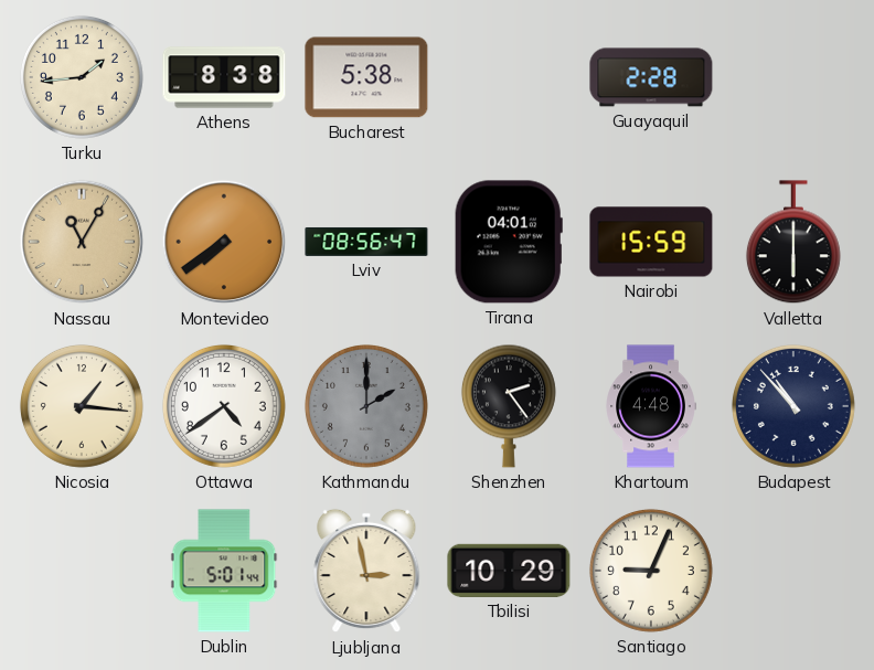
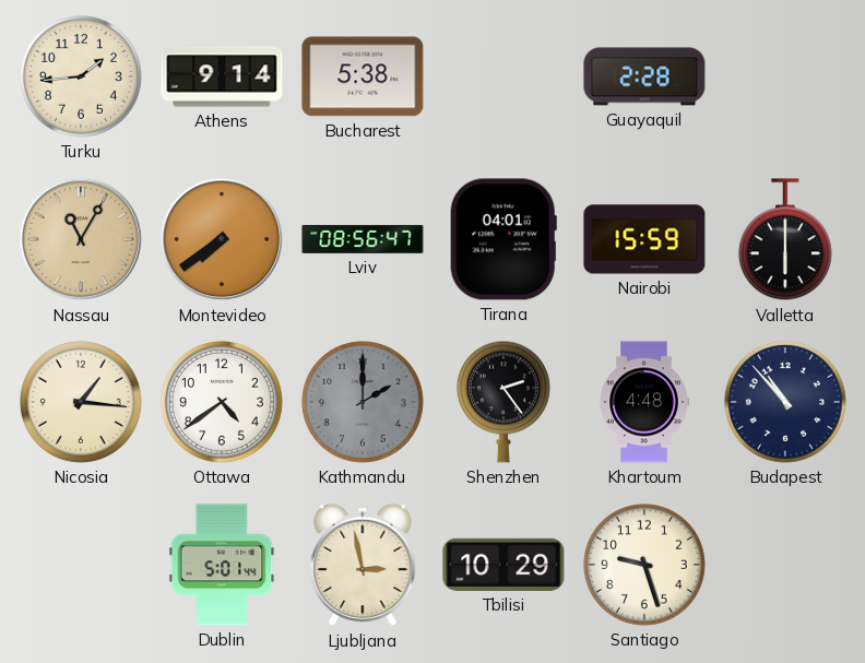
Athens: 8:38 -> 9:14
Santiago: 9:04 -> 9:27
